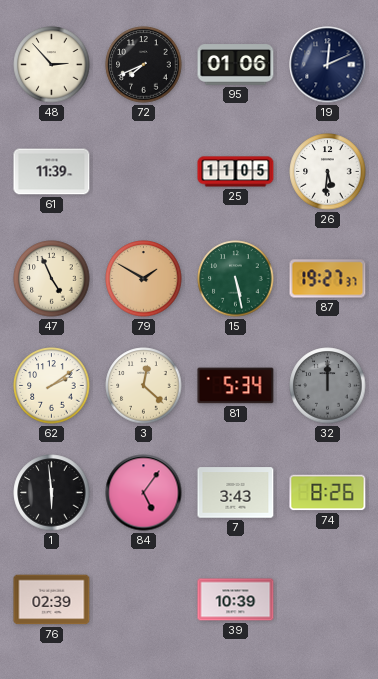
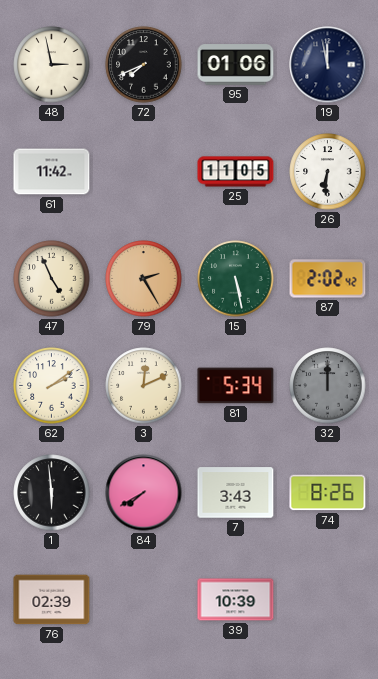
48: 2:53 -> 2:58
19: 12:11 -> 11:58
61: 11:39 -> 11:42
26: 5:31 -> 6:31
79: 1:50 -> 2:25
87: 19:27 -> 2:02
3: 12:22 -> 12:11
84: 5:06 -> 7:40
